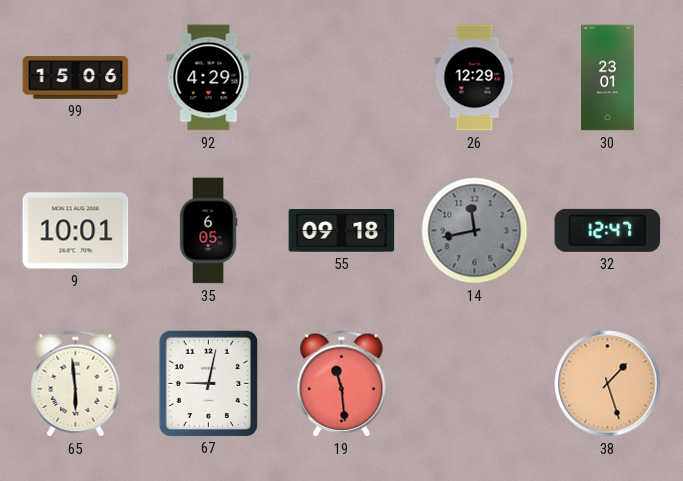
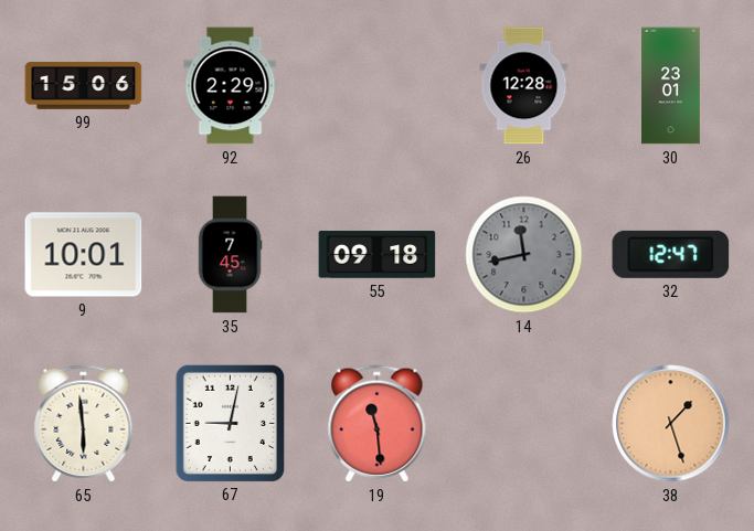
92: 4:29 -> 2:29
26: 12:29 -> 12:28
35: 6:05 -> 7:45
